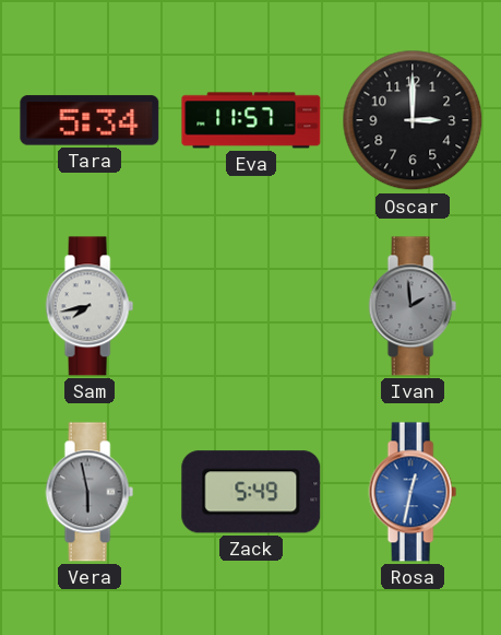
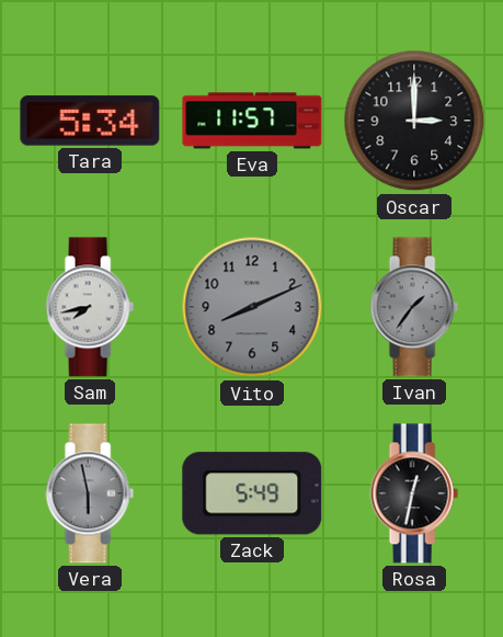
Vito: none -> 8:11
Ivan: 1:59 -> 1:36
Rosa dial: blue -> black
